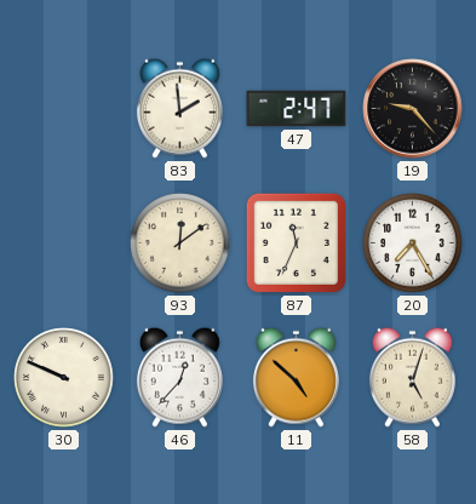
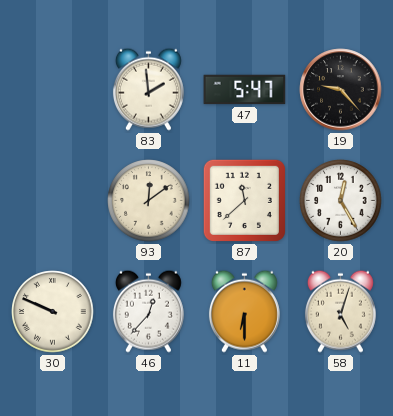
47: 2:47 -> 5:47
87: 11:34 -> 11:38
20: 7:25 -> 12:25
11: 4:52 -> 6:30
